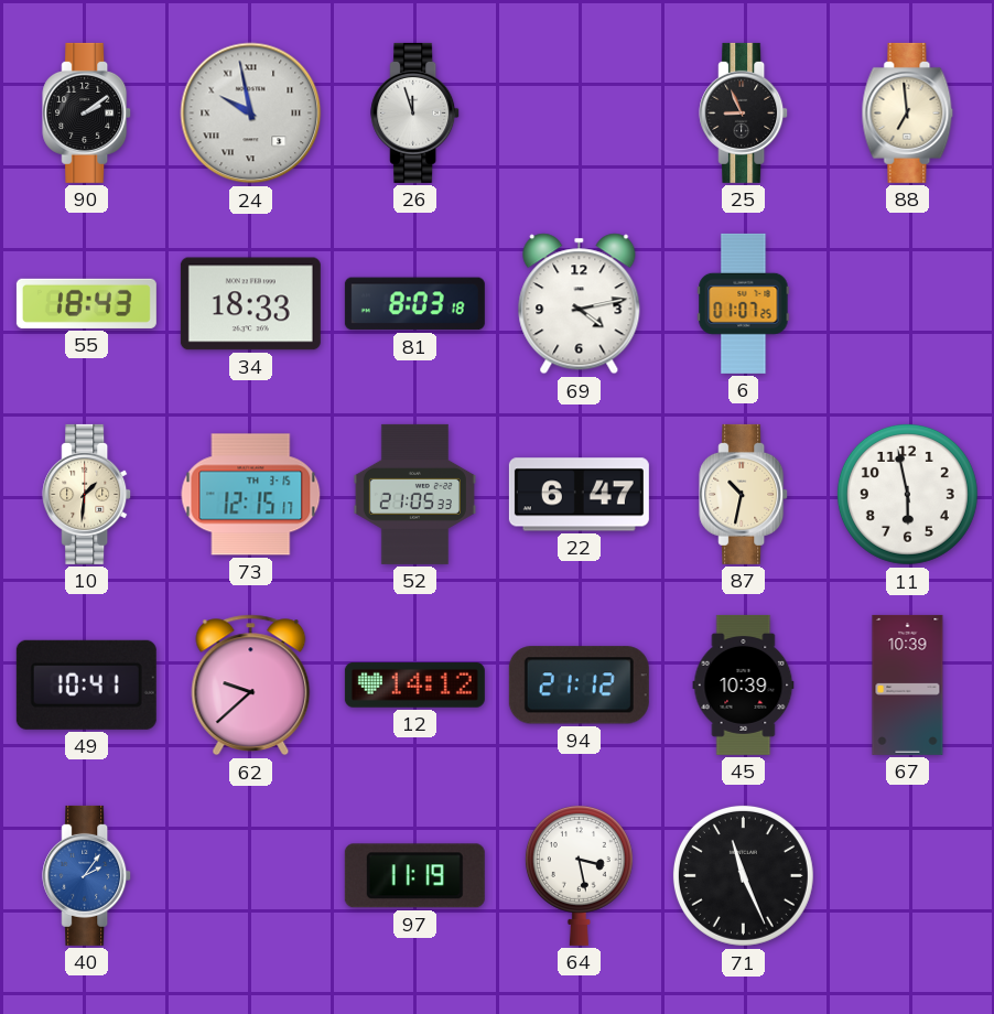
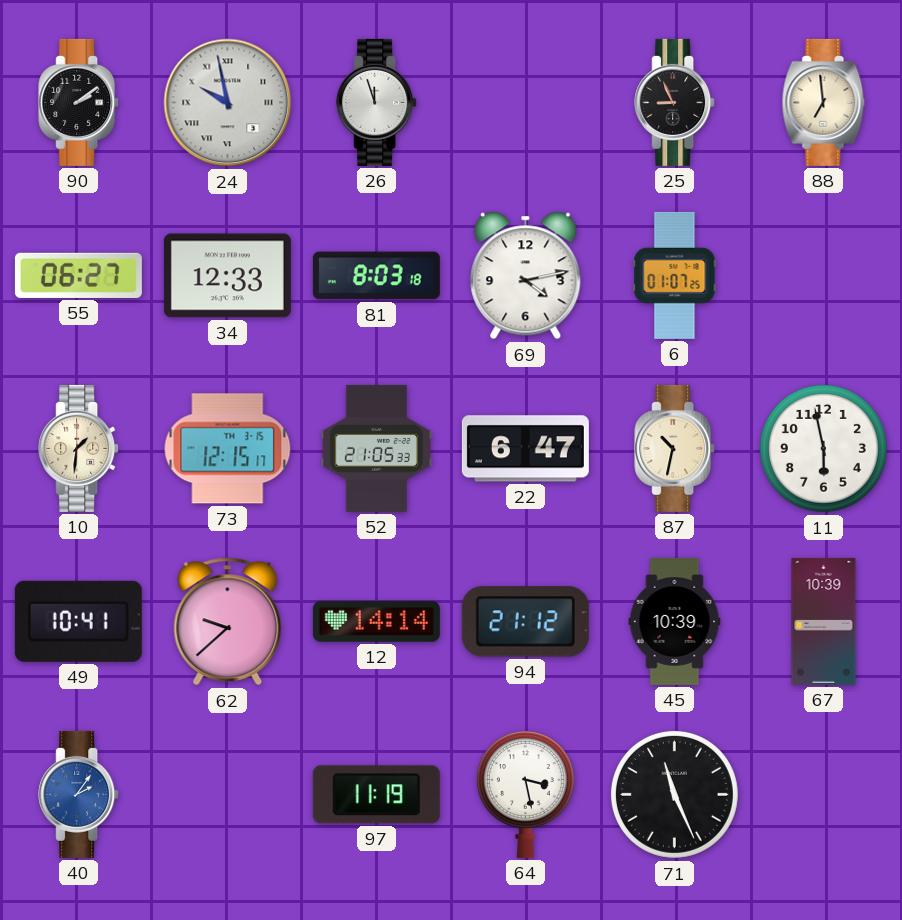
55: 18:43 -> 06:27
34: 18:33 -> 12:33
12: 14:12 -> 14:14
